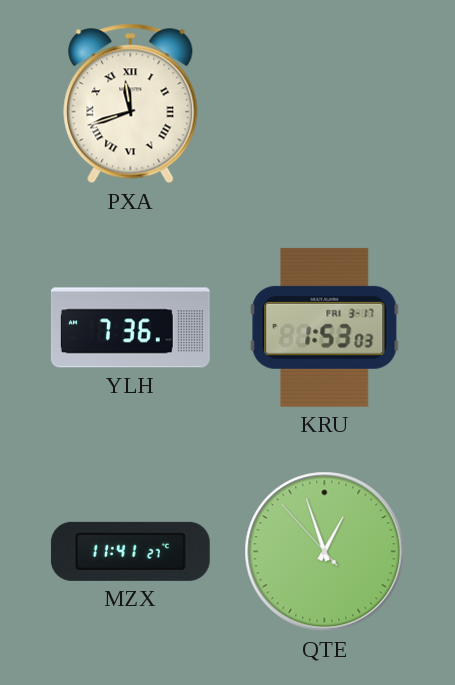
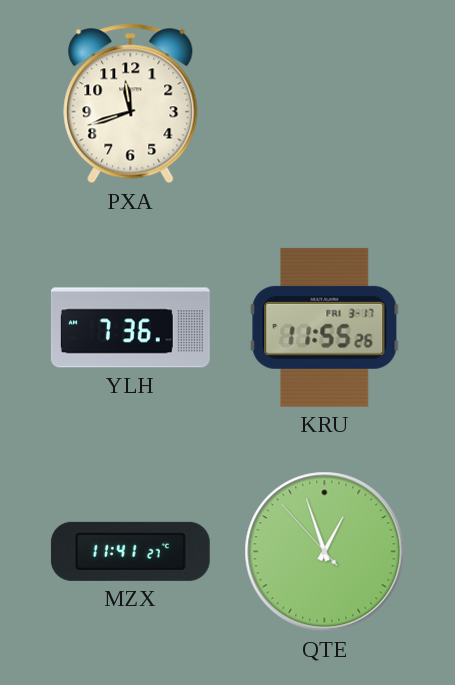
PXA numerals: Roman -> Arabic
KRU: 1:53 -> 11:55
